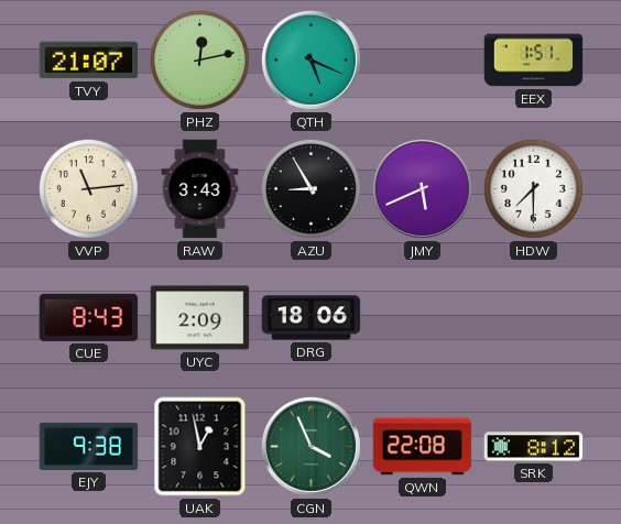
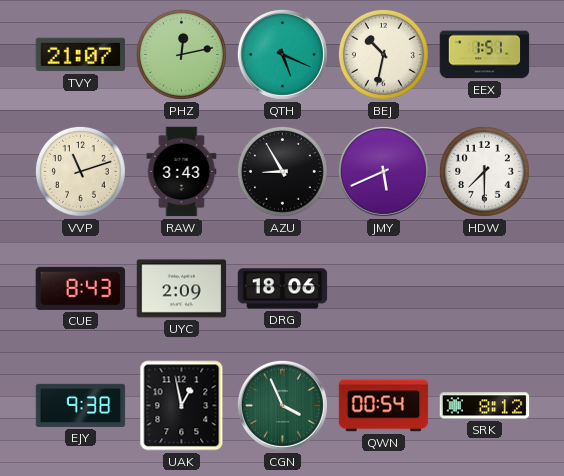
BEJ: none -> 10:32
VVP: 11:14 -> 11:12
QWN: 22:08 -> 00:54
